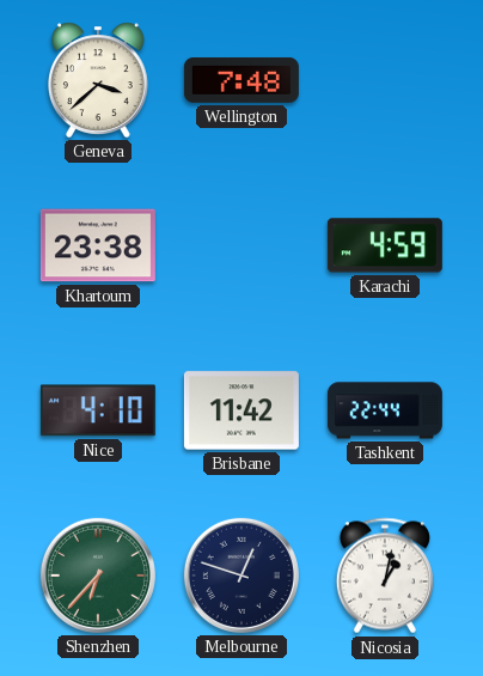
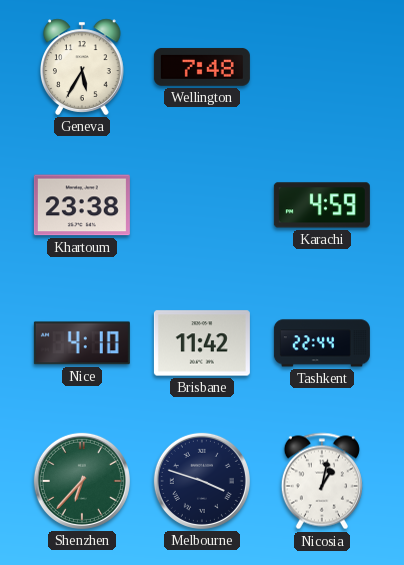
Geneva: 3:38 -> 5:35
Melbourne: 12:48 -> 3:48
